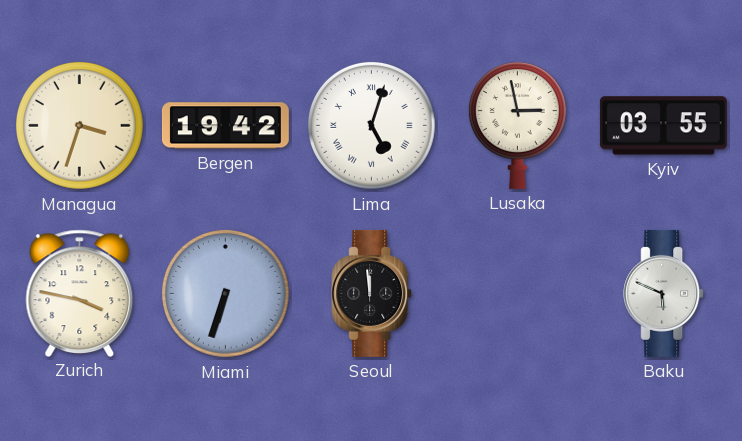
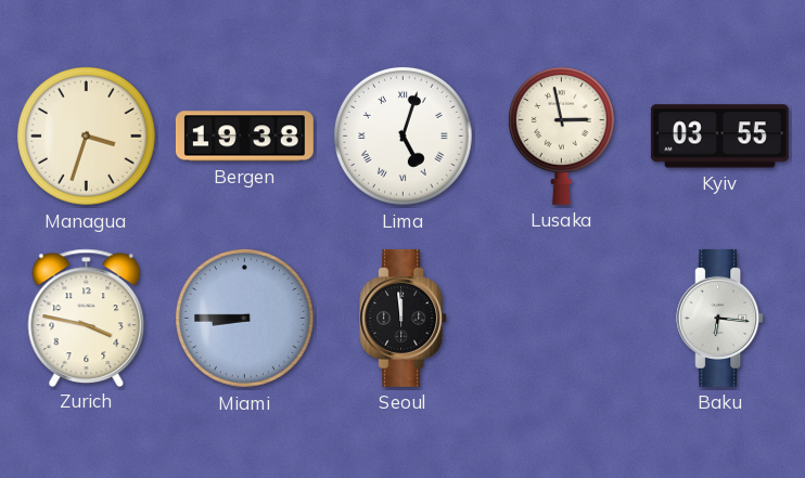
Bergen: 19:42 -> 19:38
Miami: 6:33 -> 8:45
Baku: 5:49 -> 6:16
